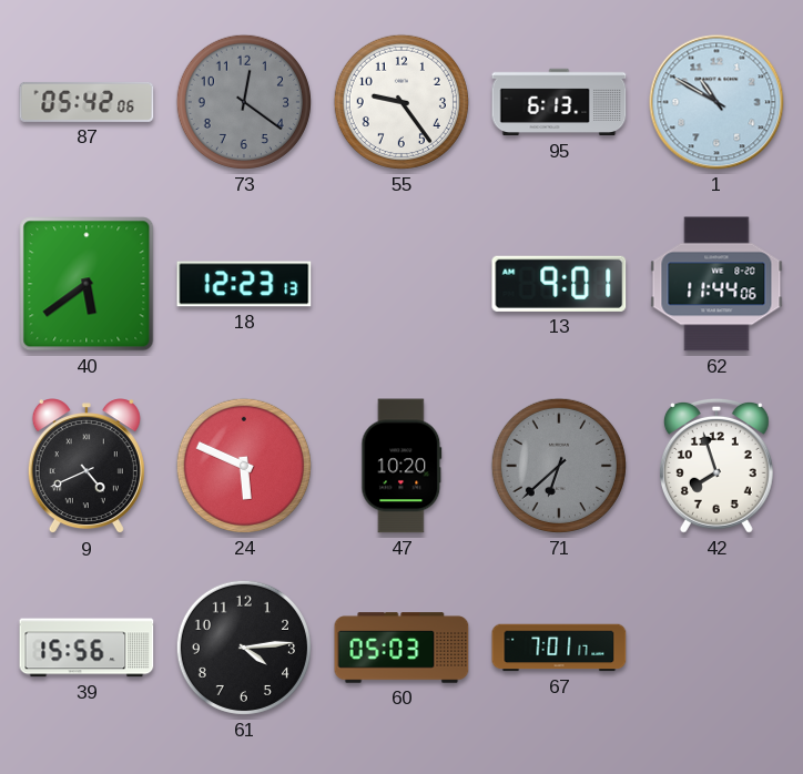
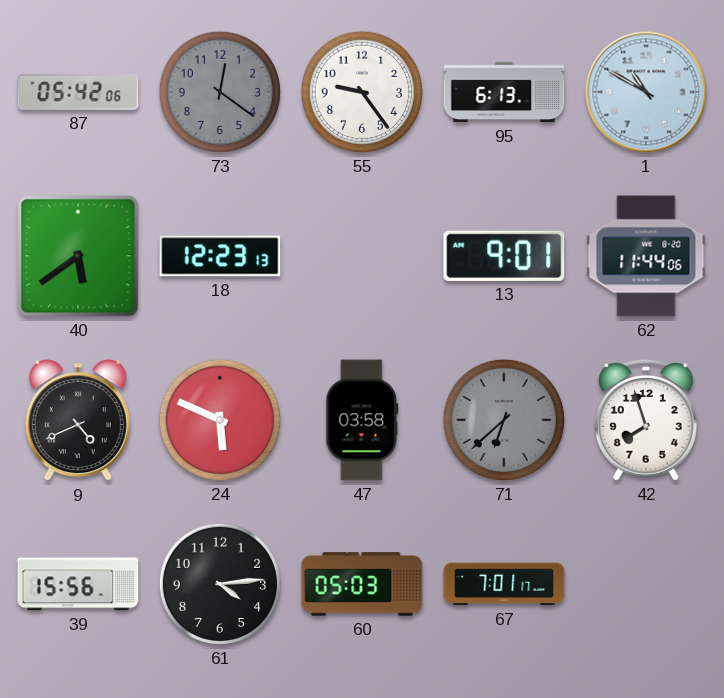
47: 10:20 -> 03:58
